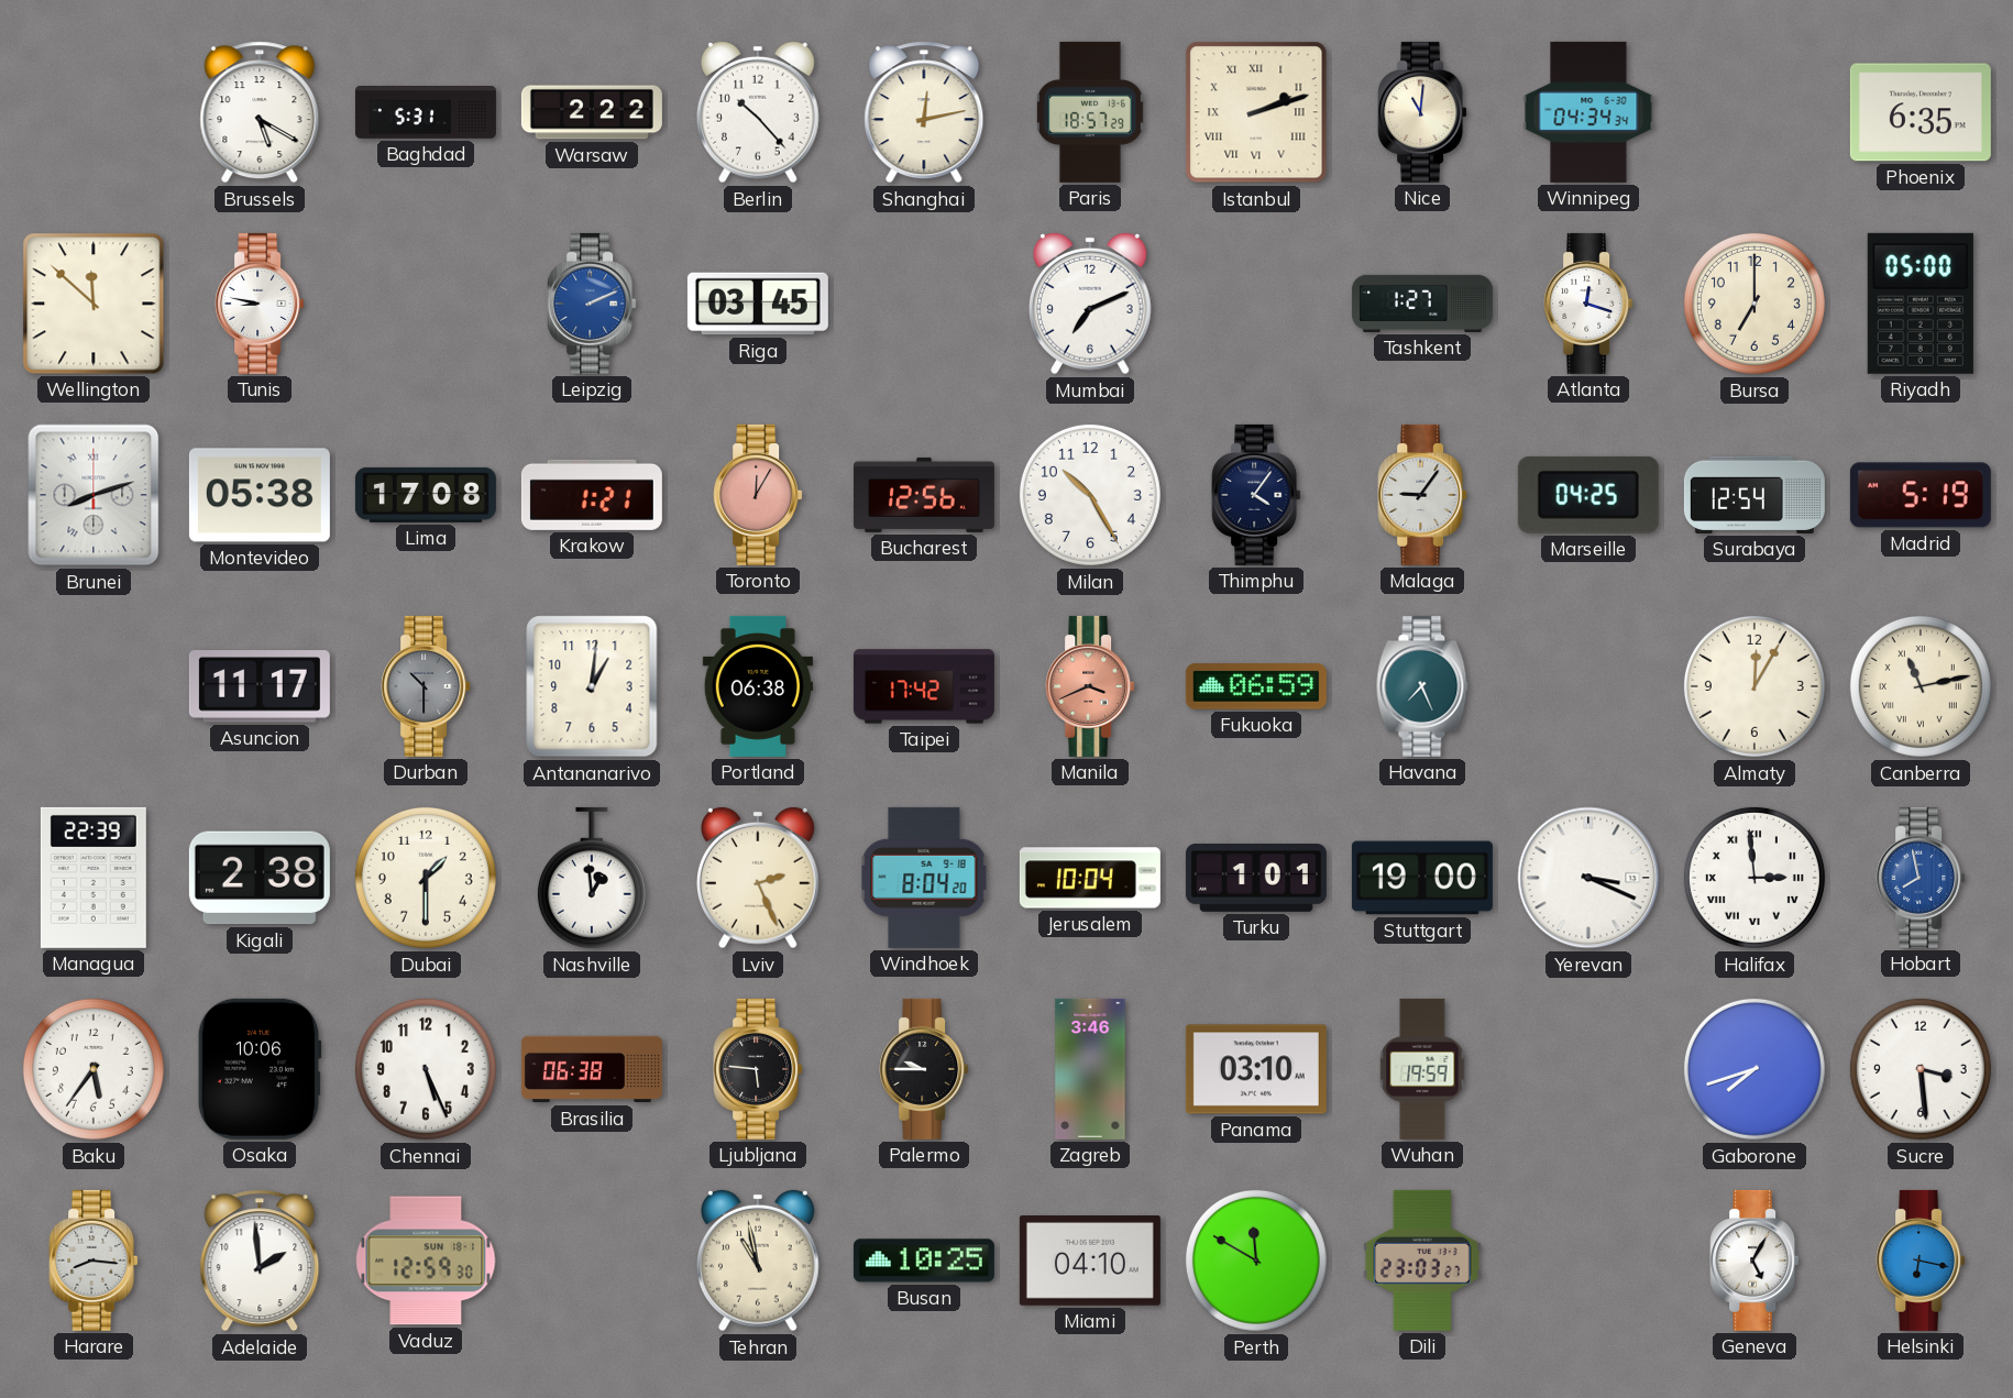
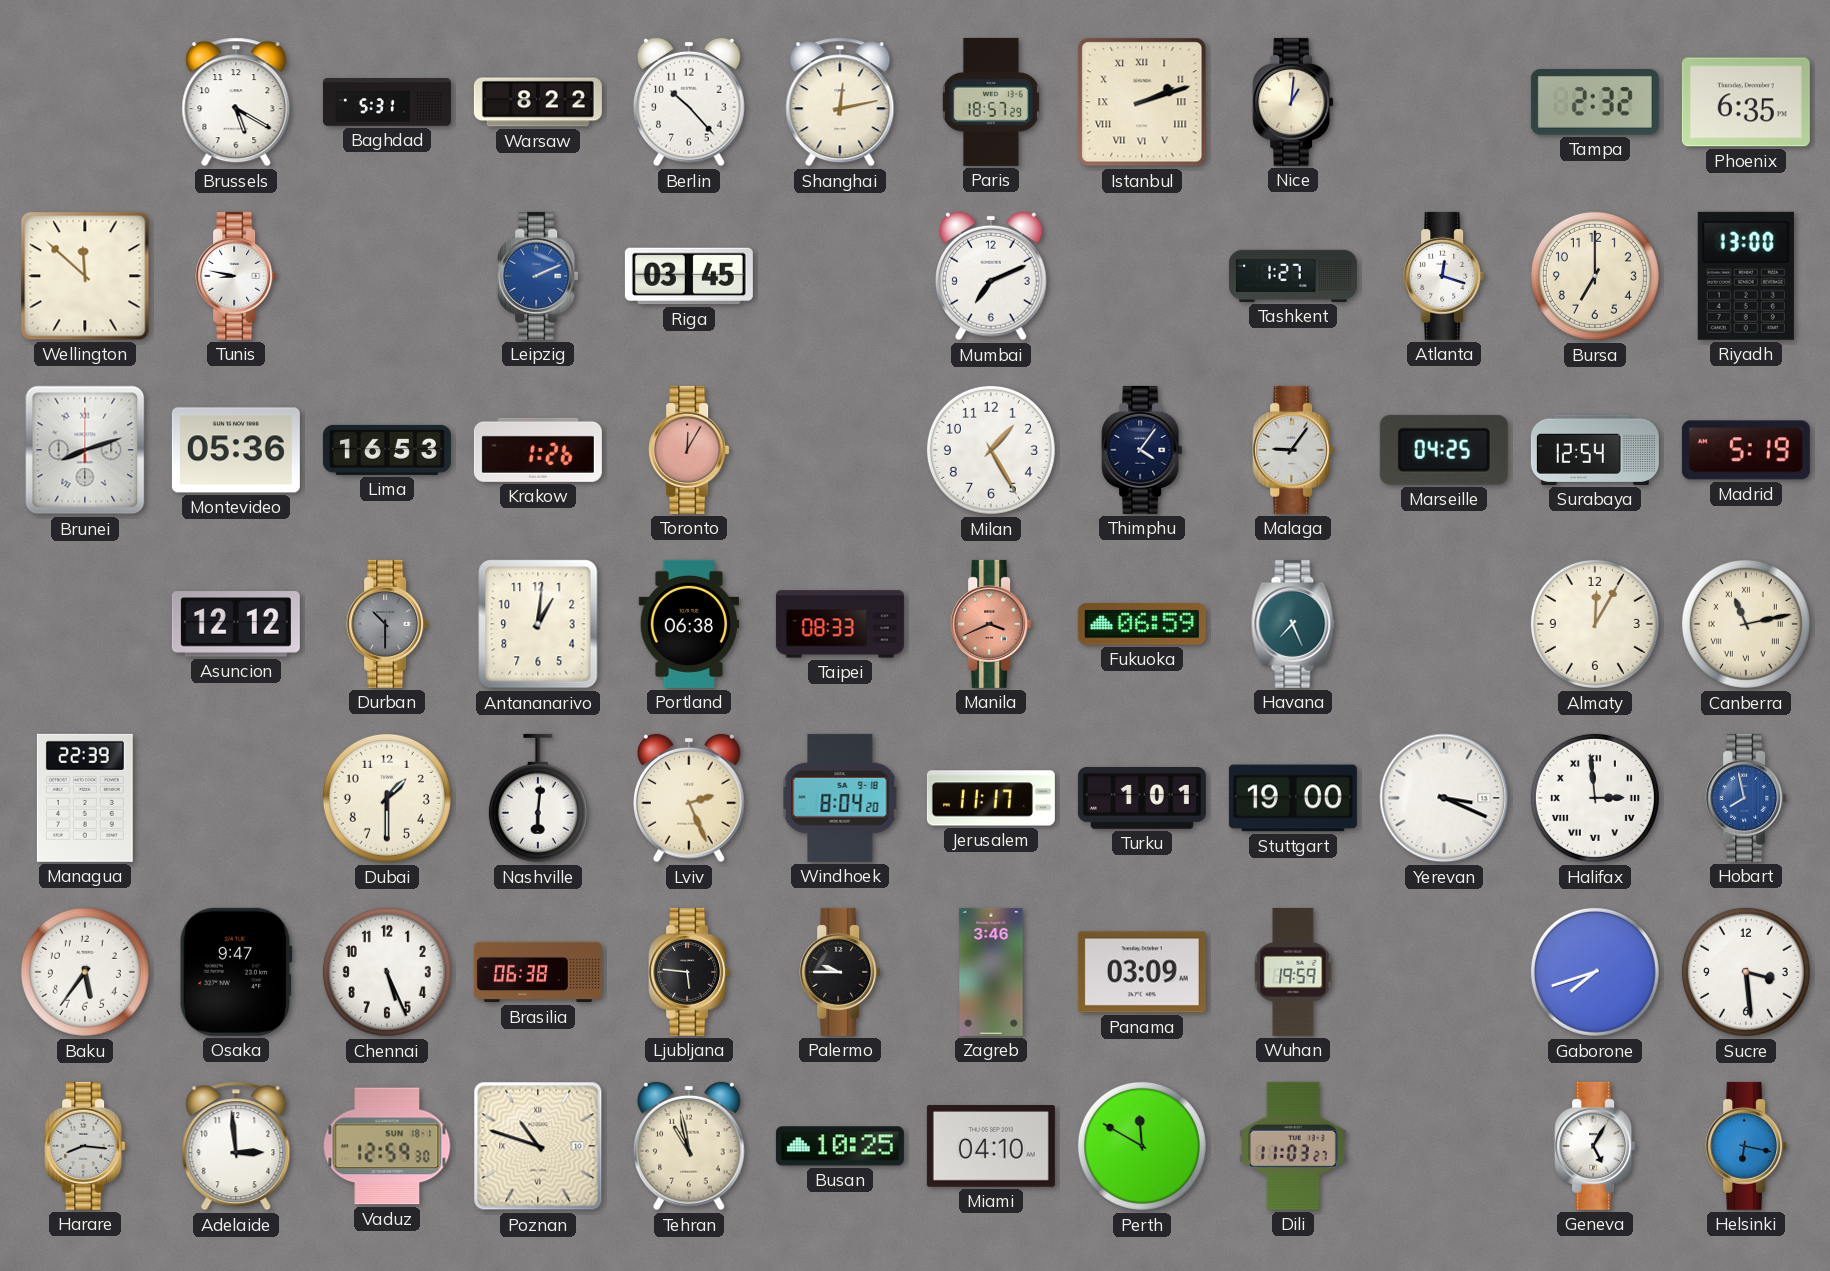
Warsaw: 2:22 -> 8:22
Nice: 11:01 -> 1:01
Winnipeg: 04:34 -> none
Tampa: none -> 2:32
Riyadh: 05:00 -> 13:00
Montevideo: 05:38 -> 05:36
Lima: 17:08 -> 16:53
Krakow: 1:21 -> 1:26
Bucharest: 12:56 -> none
Milan: 10:25 -> 1:25
Asuncion: 11:17 -> 12:12
Taipei: 17:42 -> 08:33
Kigali: 2:38 -> none
Nashville: 12:59 -> 6:01
Jerusalem: 10:04 -> 11:17
Osaka: 10:06 -> 9:47
Panama: 03:10 -> 03:09
Adelaide: 1:59 -> 2:59
Poznan: none -> 10:48
Dili: 23:03 -> 11:03
